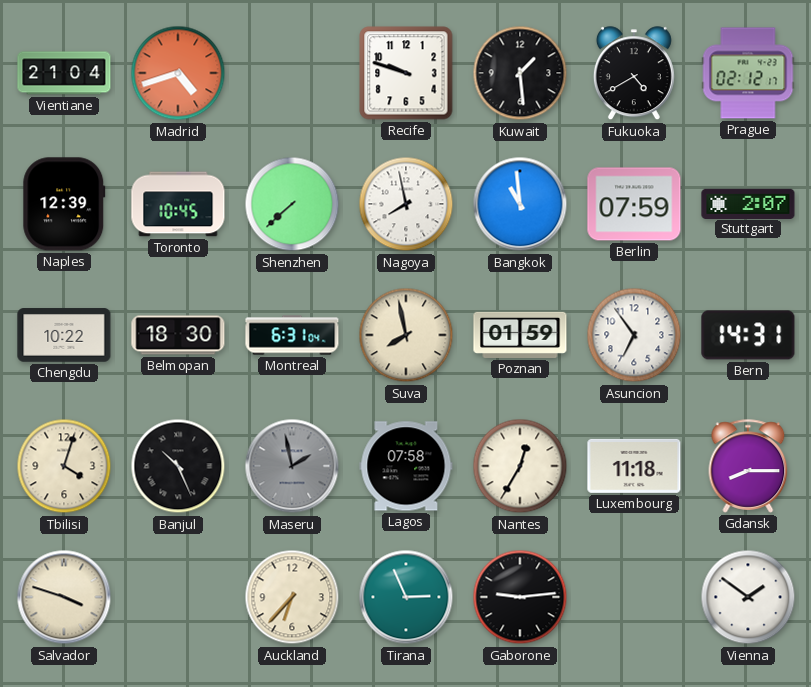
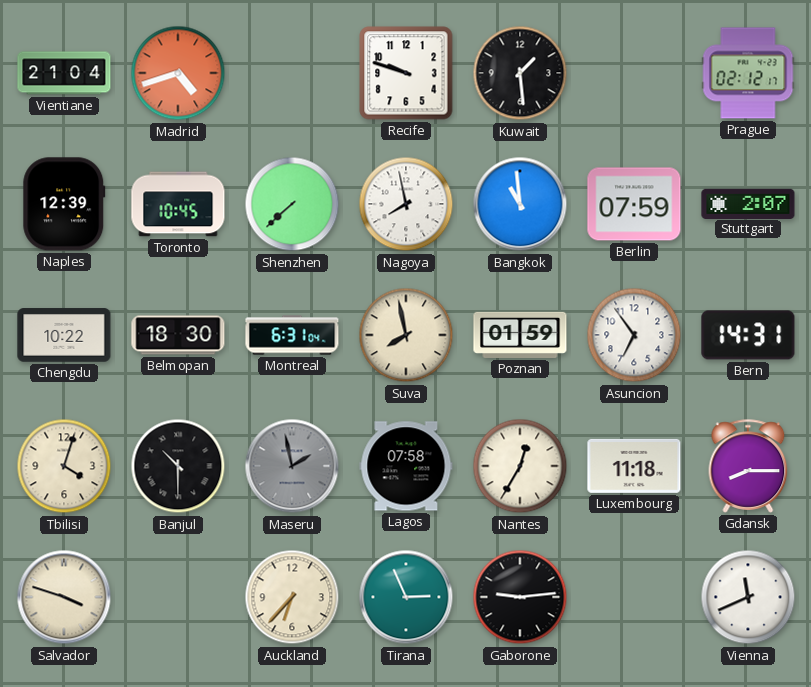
Fukuoka: 4:40 -> none
Banjul: 10:26 -> 10:30
Vienna: 1:51 -> 11:41
